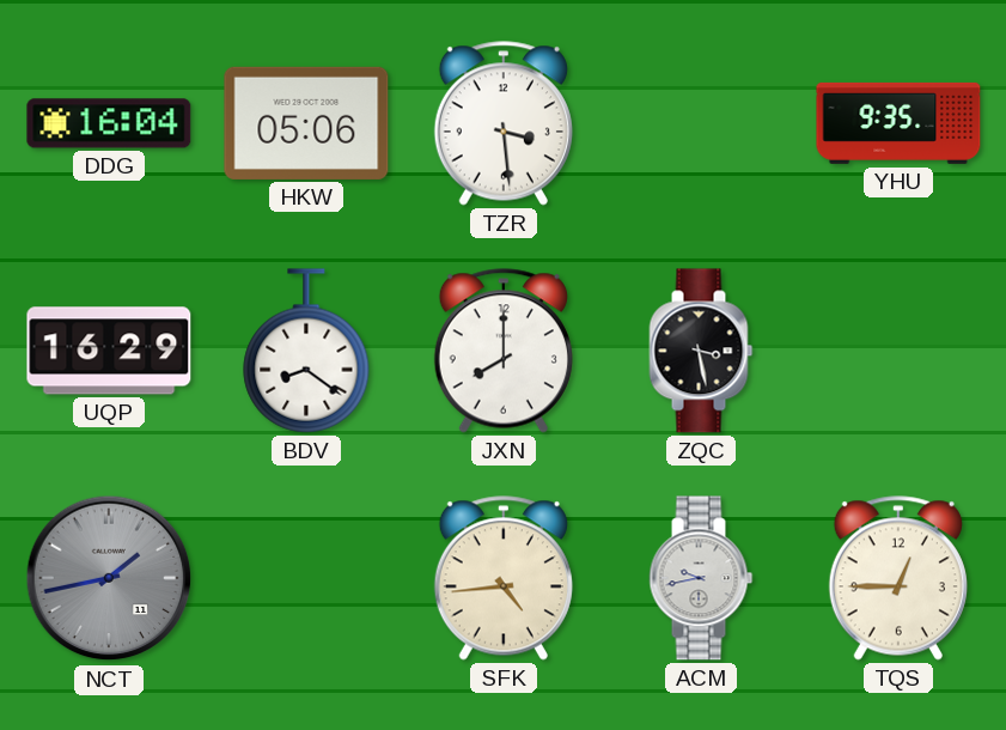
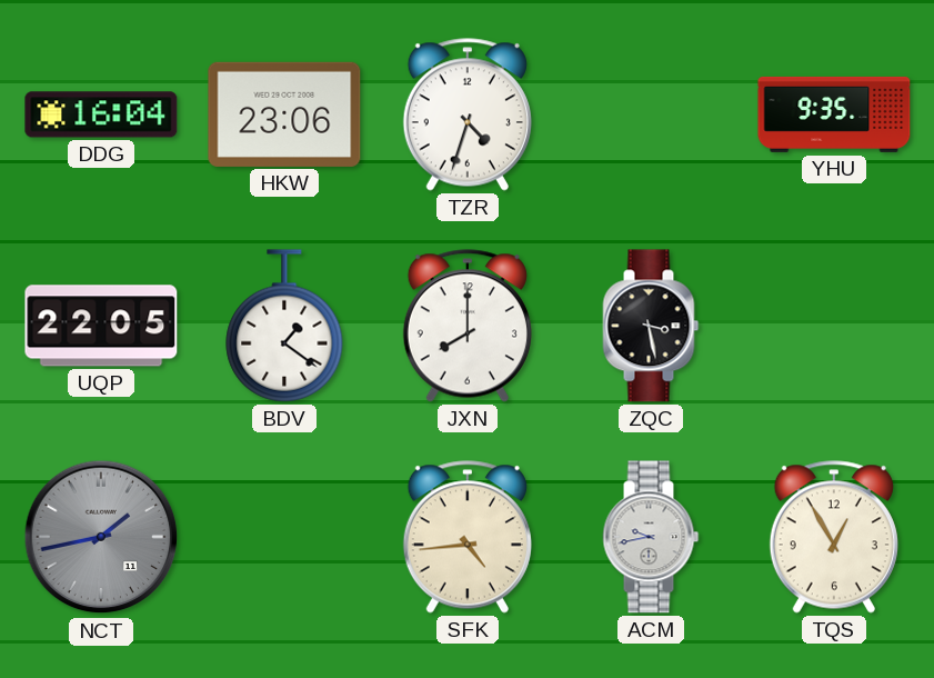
HKW: 05:06 -> 23:06
TZR: 3:29 -> 4:33
UQP: 16:29 -> 22:05
BDV: 8:21 -> 1:21
TQS: 12:45 -> 12:55
